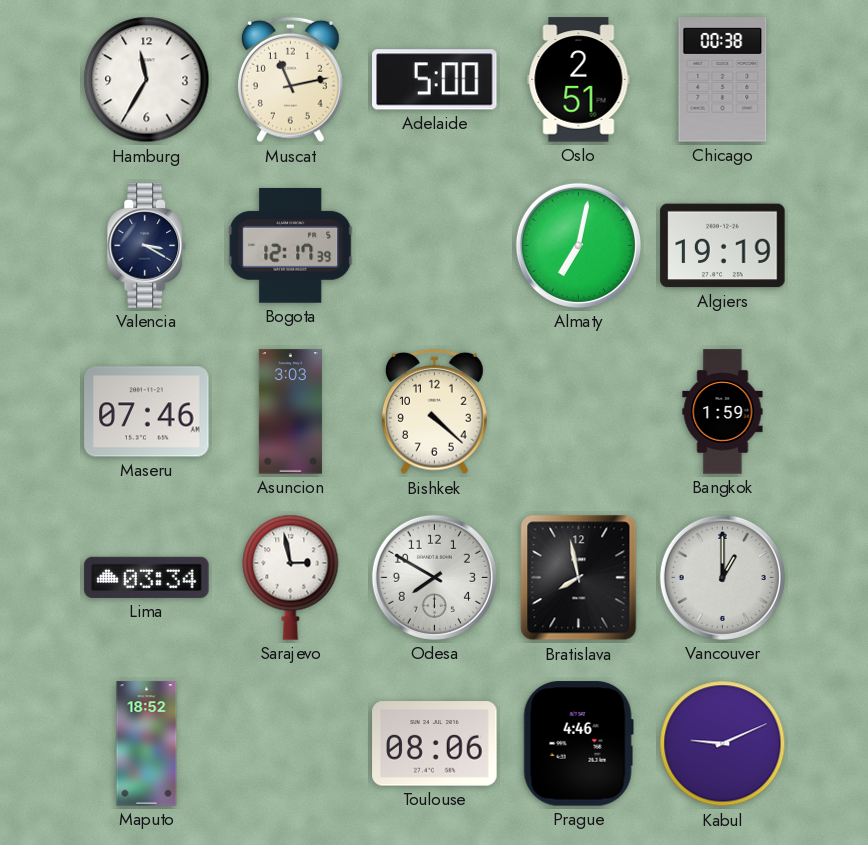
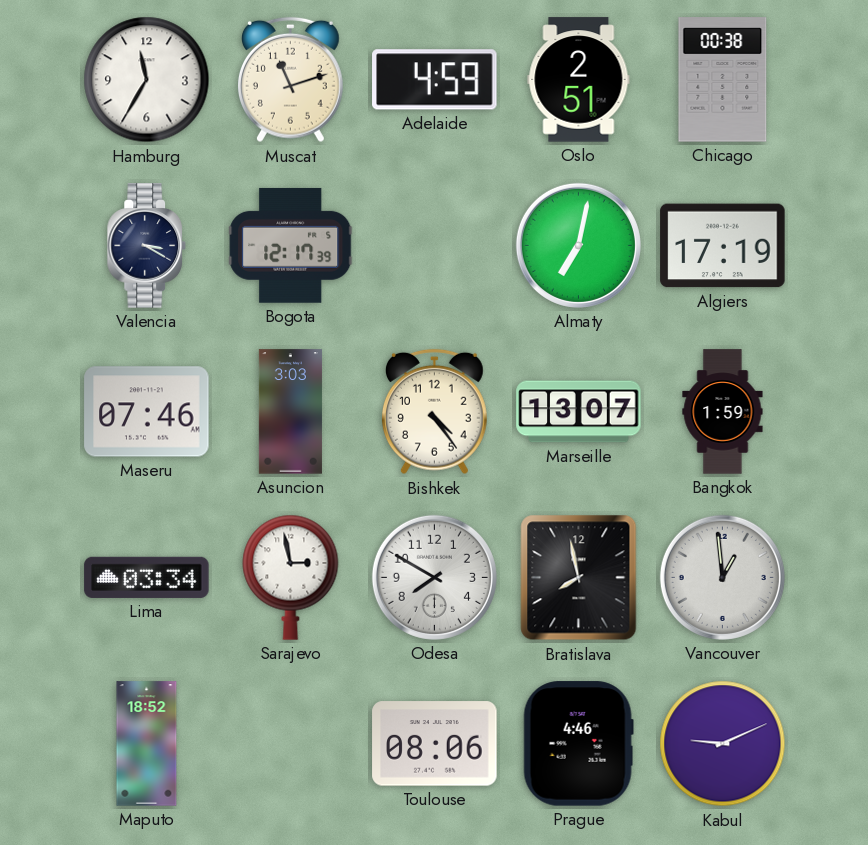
Muscat: 11:13 -> 11:12
Adelaide: 5:00 -> 4:59
Algiers: 19:19 -> 17:19
Bishkek: 4:22 -> 4:24
Marseille: none -> 13:07
Vancouver: 1:00 -> 12:59
